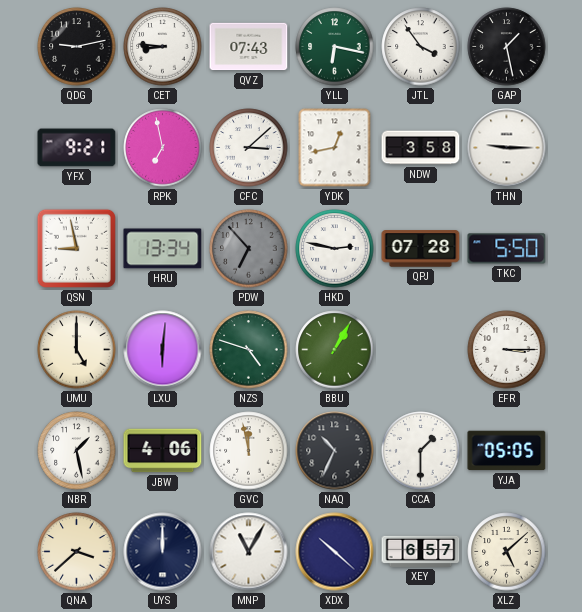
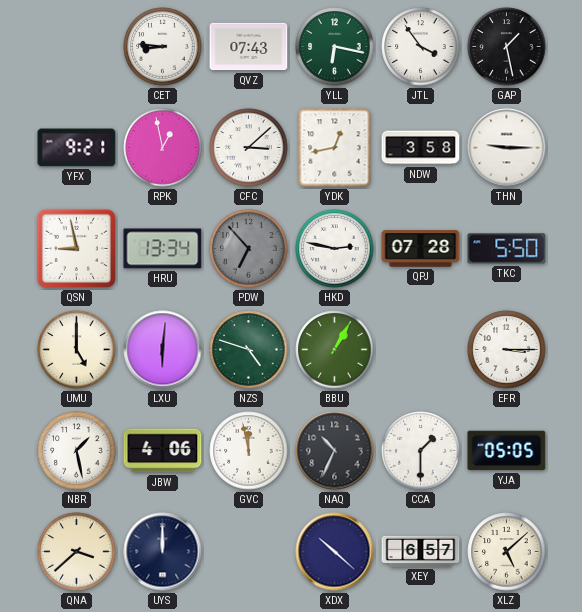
QDG: 9:13 -> none
RPK: 6:58 -> 12:58
MNP: 11:05 -> none
